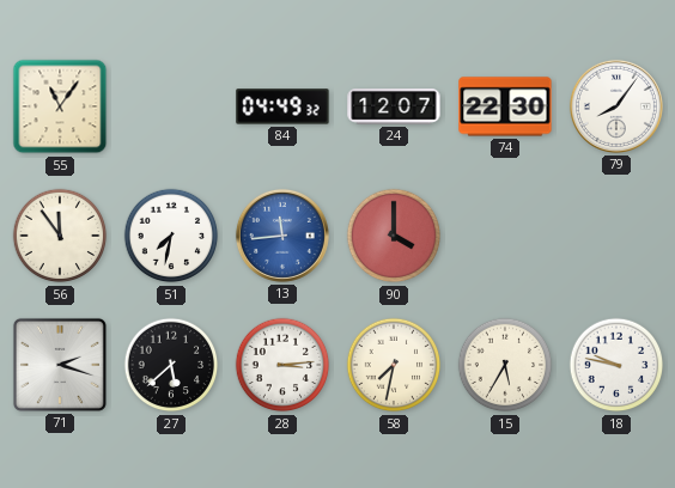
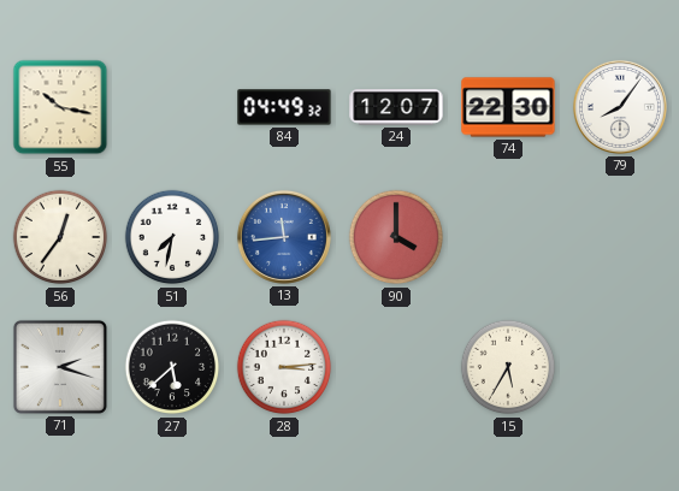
55: 11:06 -> 10:17
56: 11:54 -> 12:36
58: 7:32 -> none
18: 9:47 -> none
